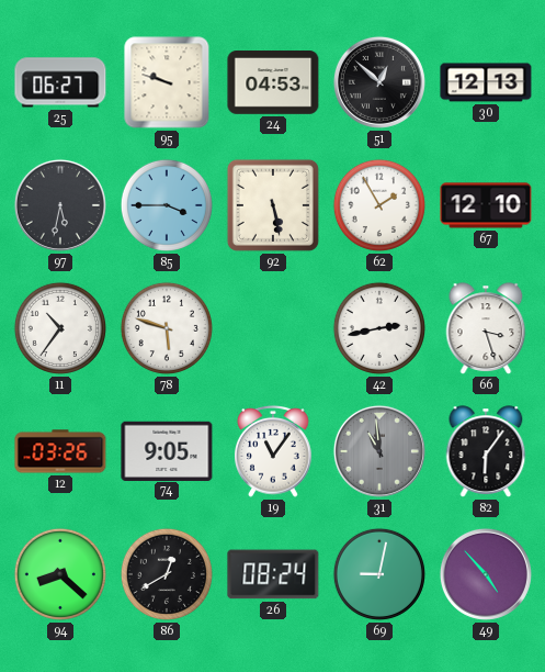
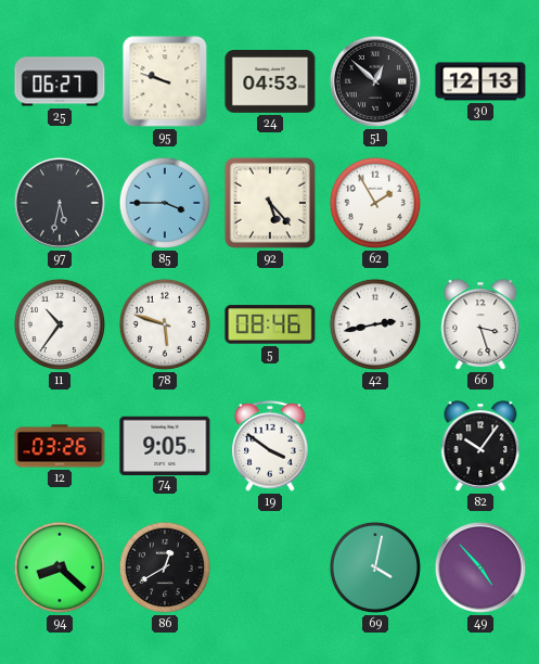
92: 5:28 -> 5:23
67: 12:10 -> none
5: none -> 08:46
19: 11:06 -> 3:51
31: 10:59 -> none
82: 6:06 -> 10:06
26: 08:24 -> none
69: 9:02 -> 4:02
